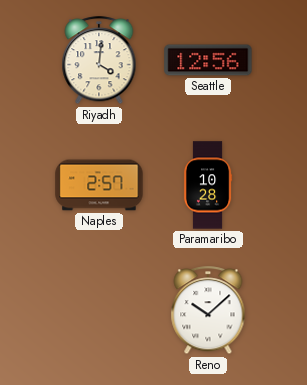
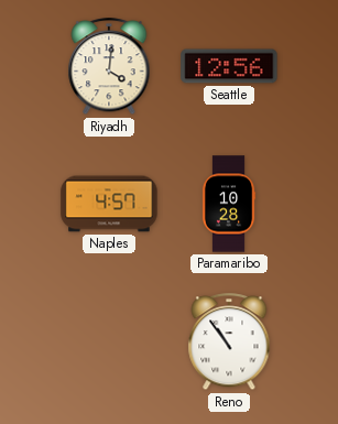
Naples: 2:57 -> 4:57
Reno: 10:08 -> 10:54
